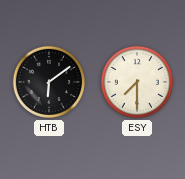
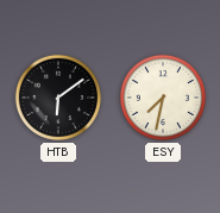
ESY: 7:30 -> 7:32
